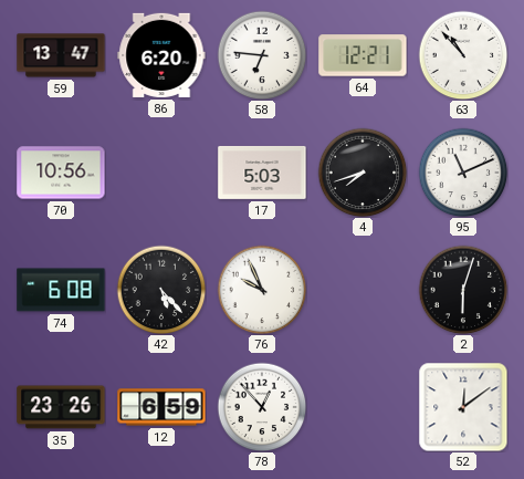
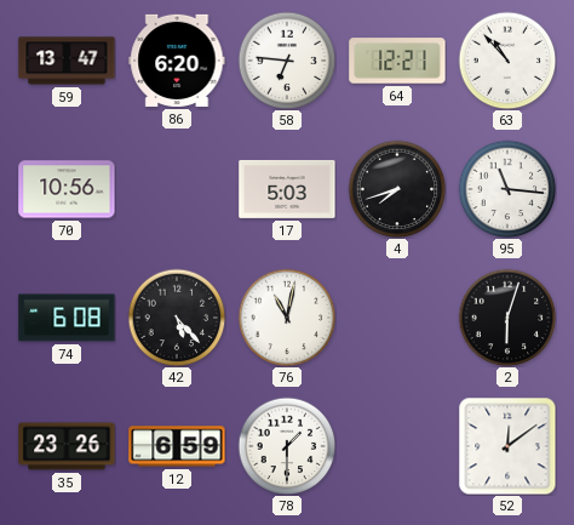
95: 11:11 -> 11:16
76: 9:56 -> 11:02
78: 12:53 -> 1:30
